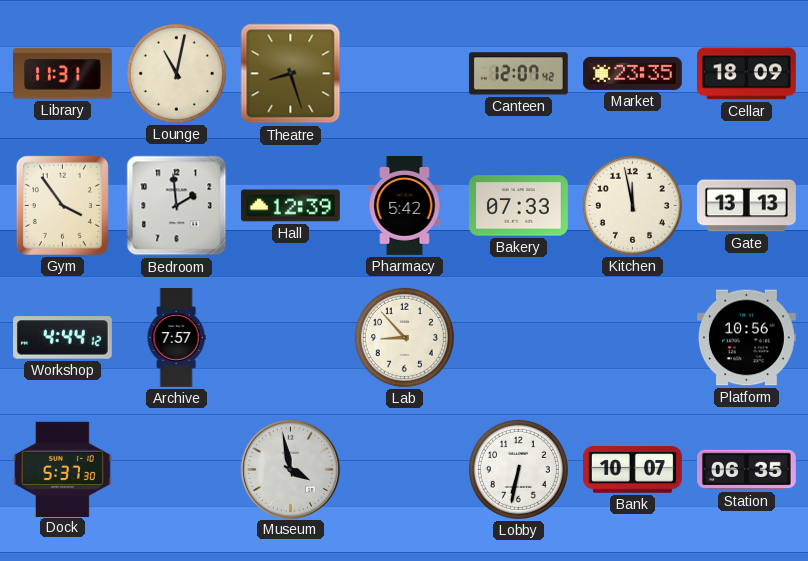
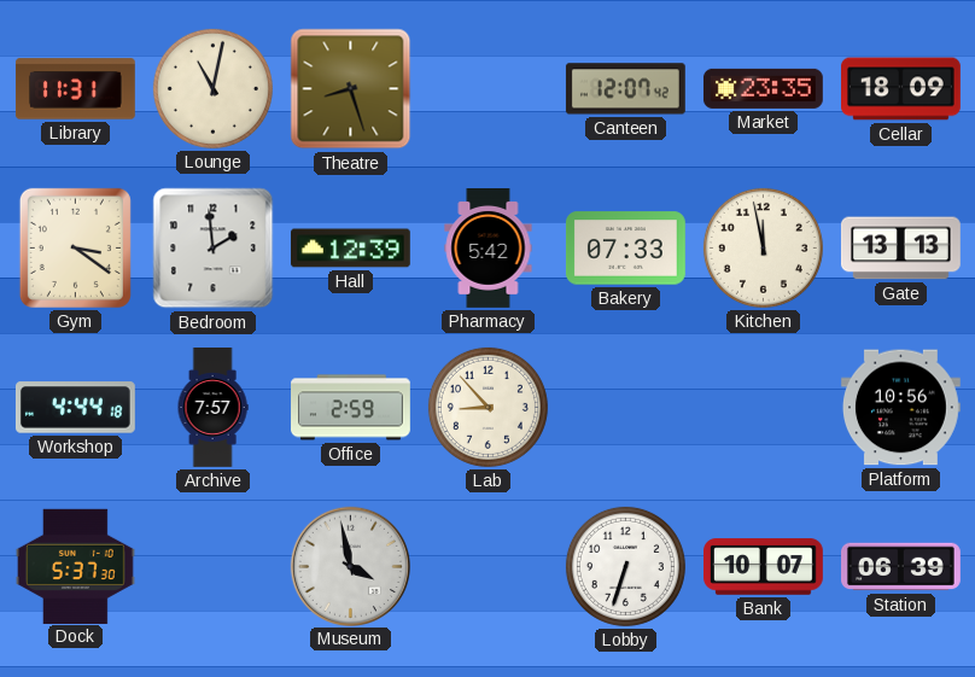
Gym: 3:54 -> 3:21
Workshop: 4:44:12 -> 4:44:18
Office: none -> 2:59
Lobby: 6:32 -> 6:33
Station: 06:35 -> 06:39
